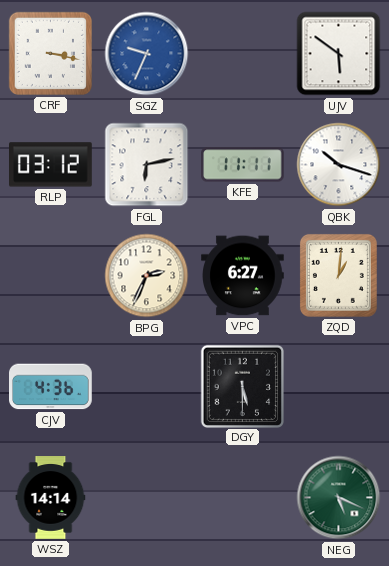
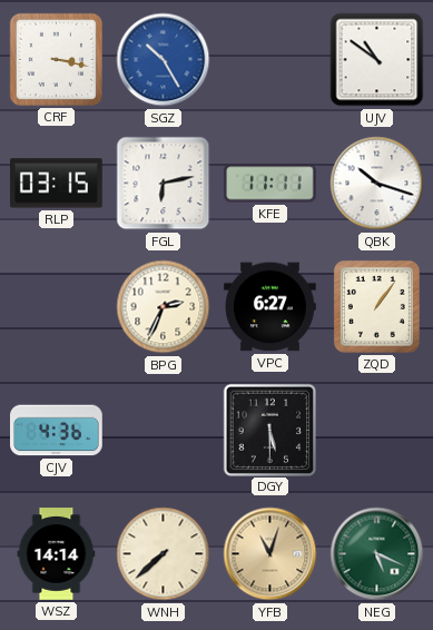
SGZ: 9:34 -> 10:25
UJV: 5:51 -> 10:51
RLP: 03:12 -> 03:15
ZQD: 1:01 -> 1:06
WNH: none -> 7:38
YFB: none -> 11:03
